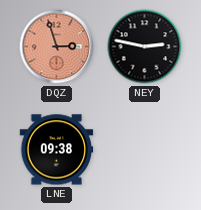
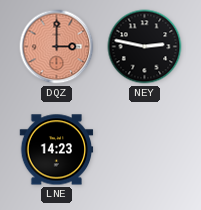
DQZ: 2:57 -> 3:00
LNE: 09:38 -> 14:23
